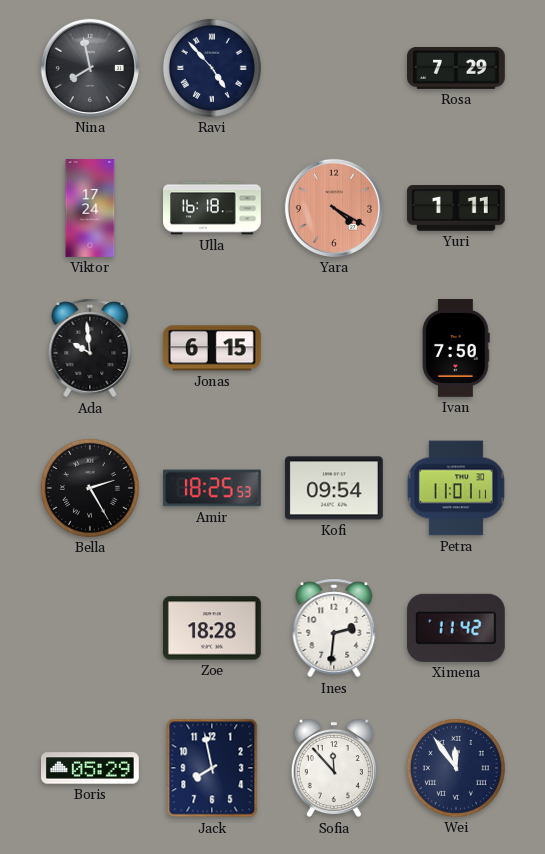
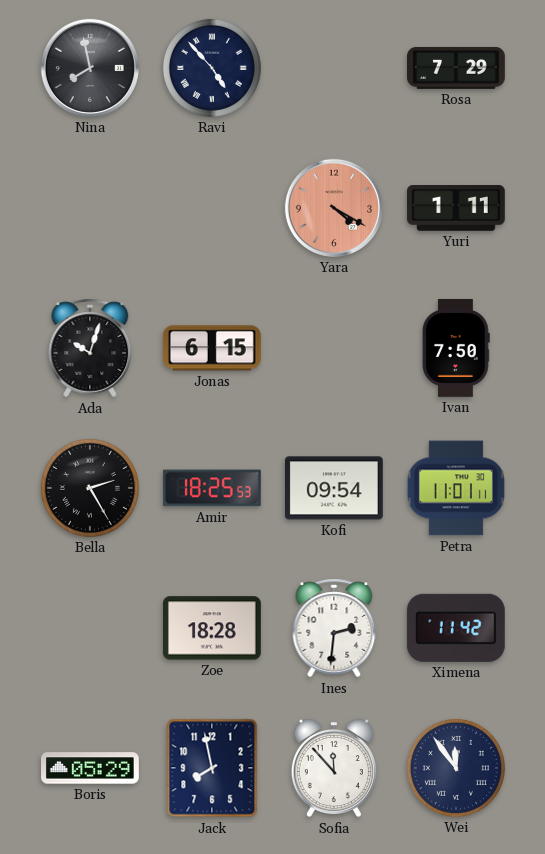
Viktor: 17:24 -> none
Ulla: 16:18 -> none
Ada: 9:59 -> 10:03
